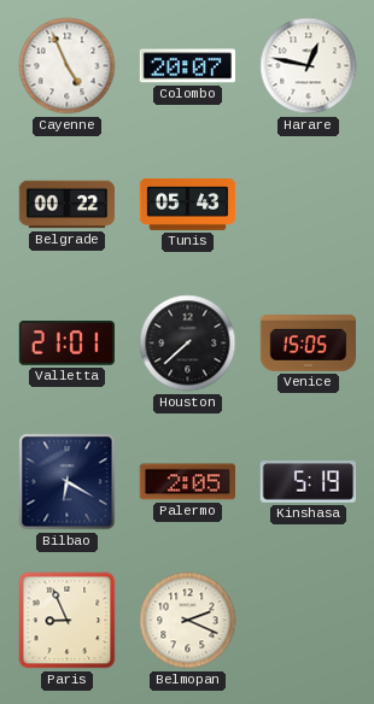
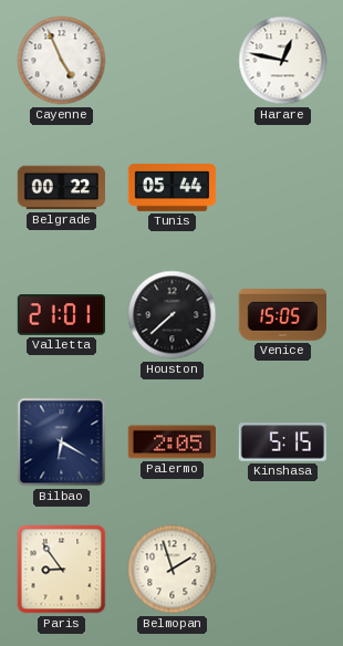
Colombo: 20:07 -> none
Tunis: 05:43 -> 05:44
Kinshasa: 5:19 -> 5:15
Paris: 8:56 -> 8:54
Belmopan: 2:19 -> 1:57
